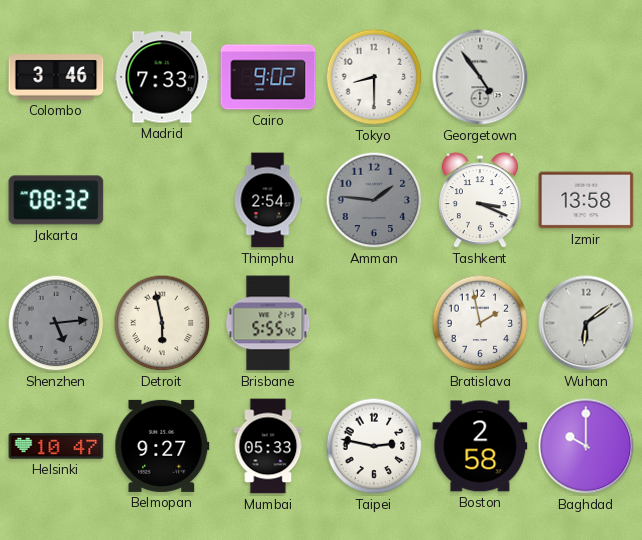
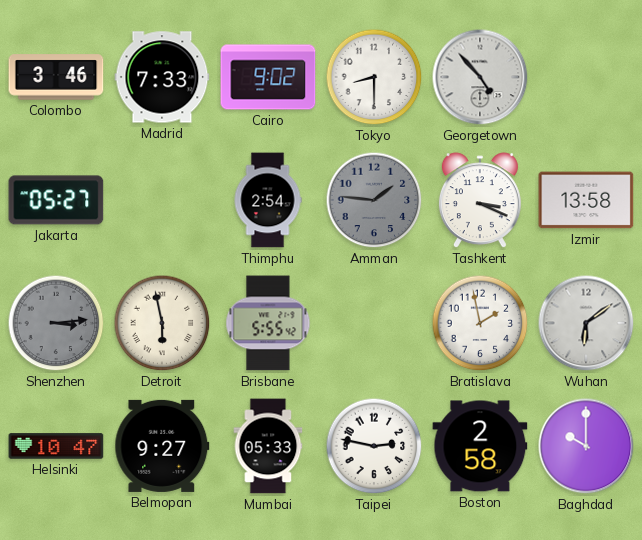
Georgetown: 4:54 -> 4:53
Jakarta: 08:32 -> 05:27
Shenzhen: 5:14 -> 3:14
